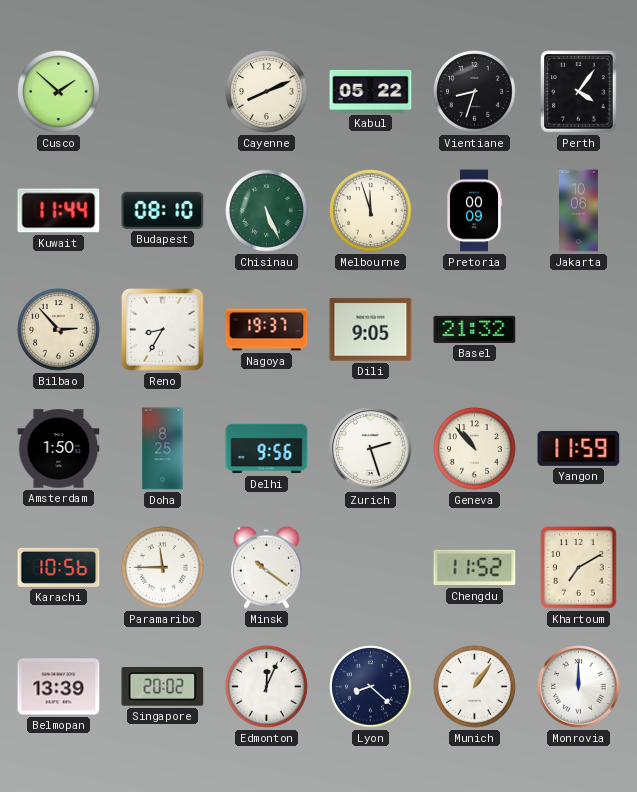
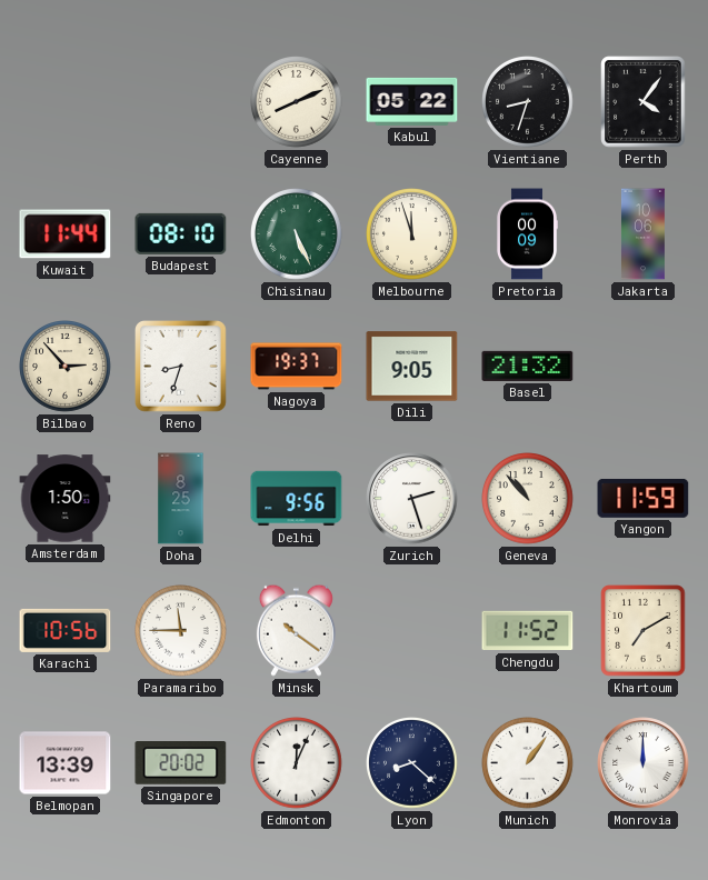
Cusco: 1:52 -> none
Reno: 8:35 -> 8:33
